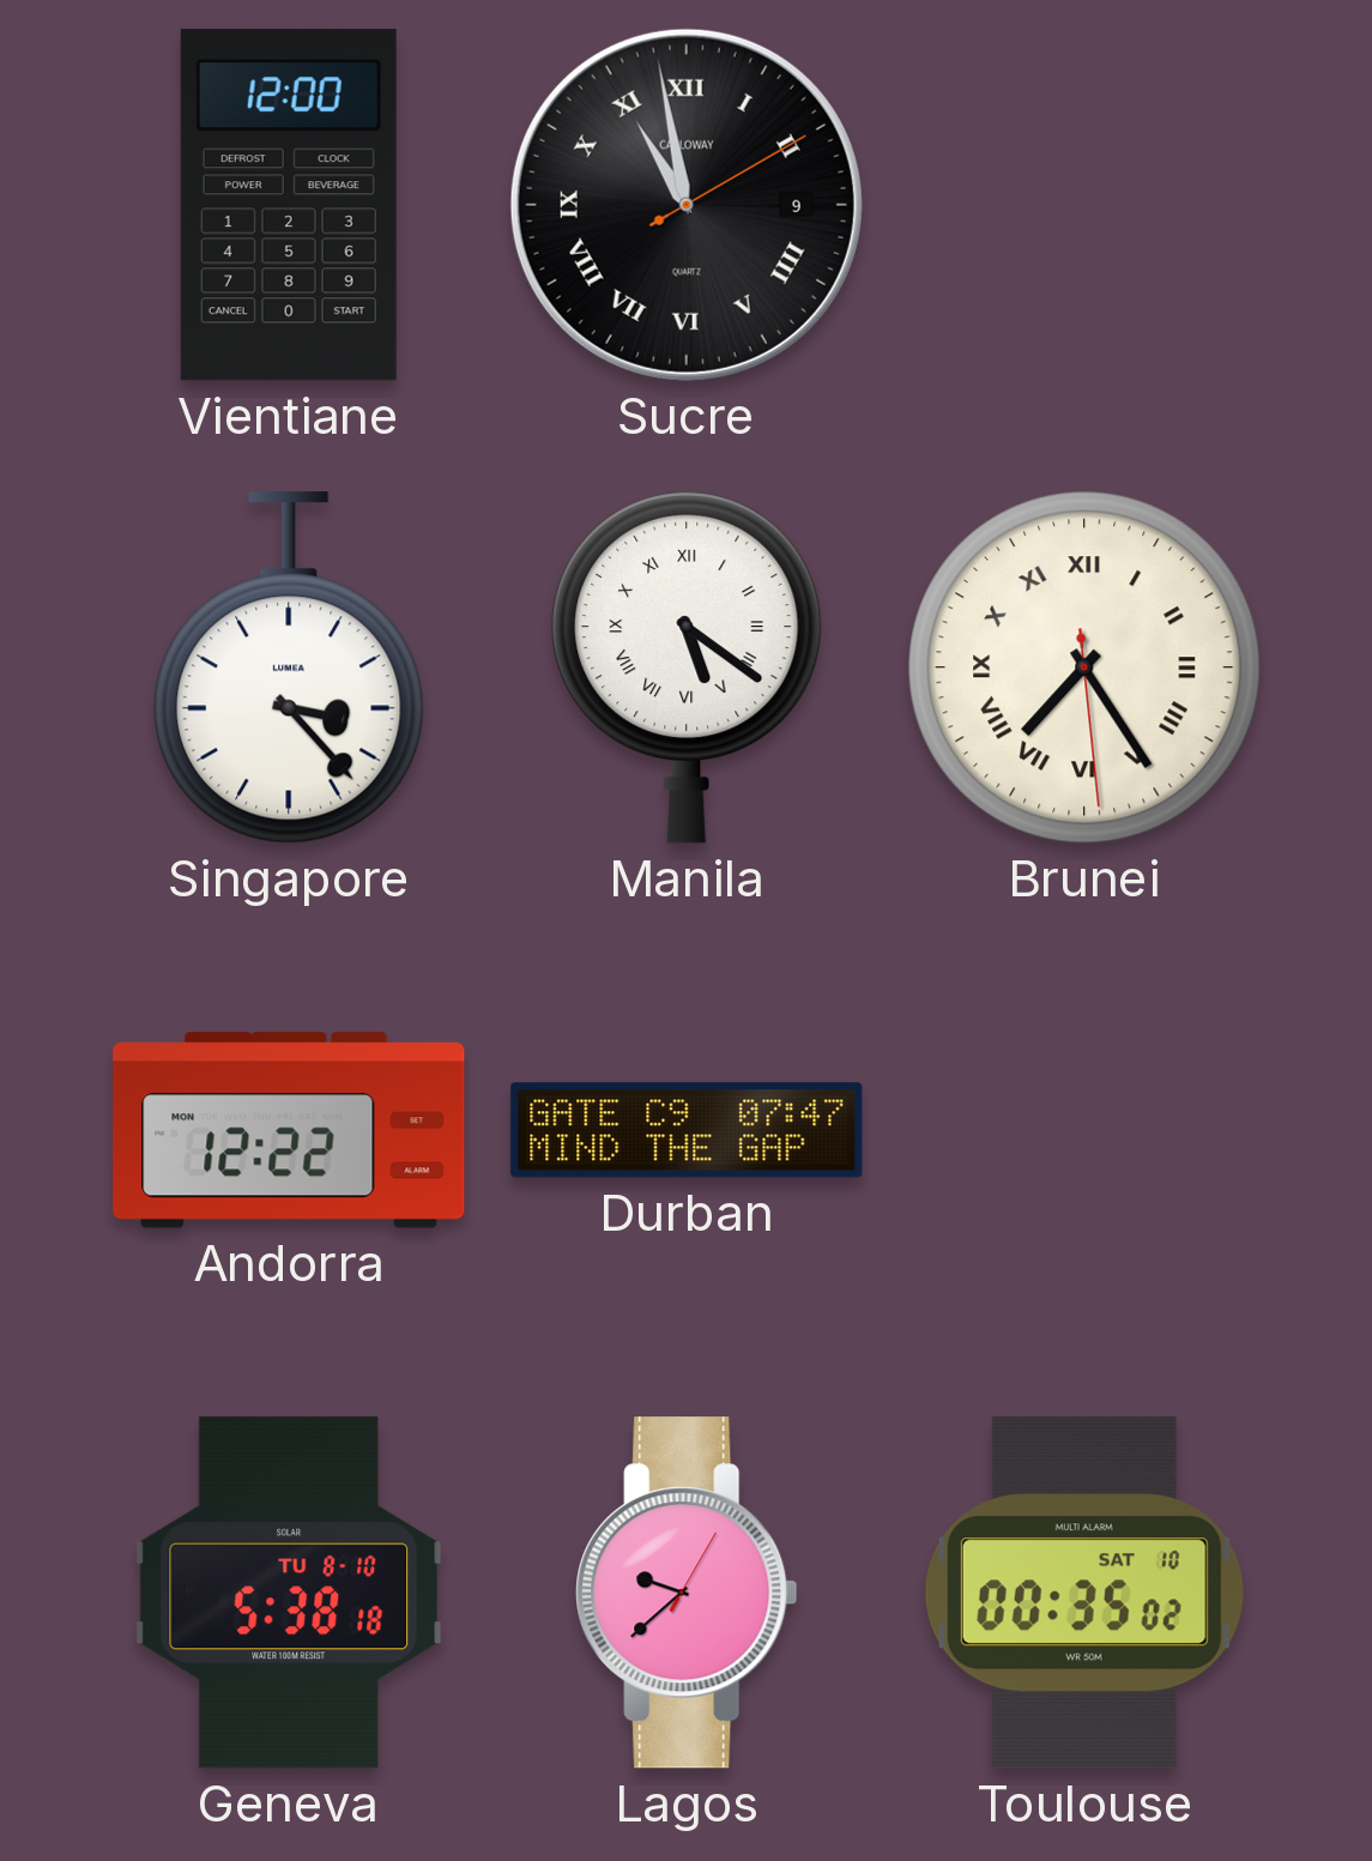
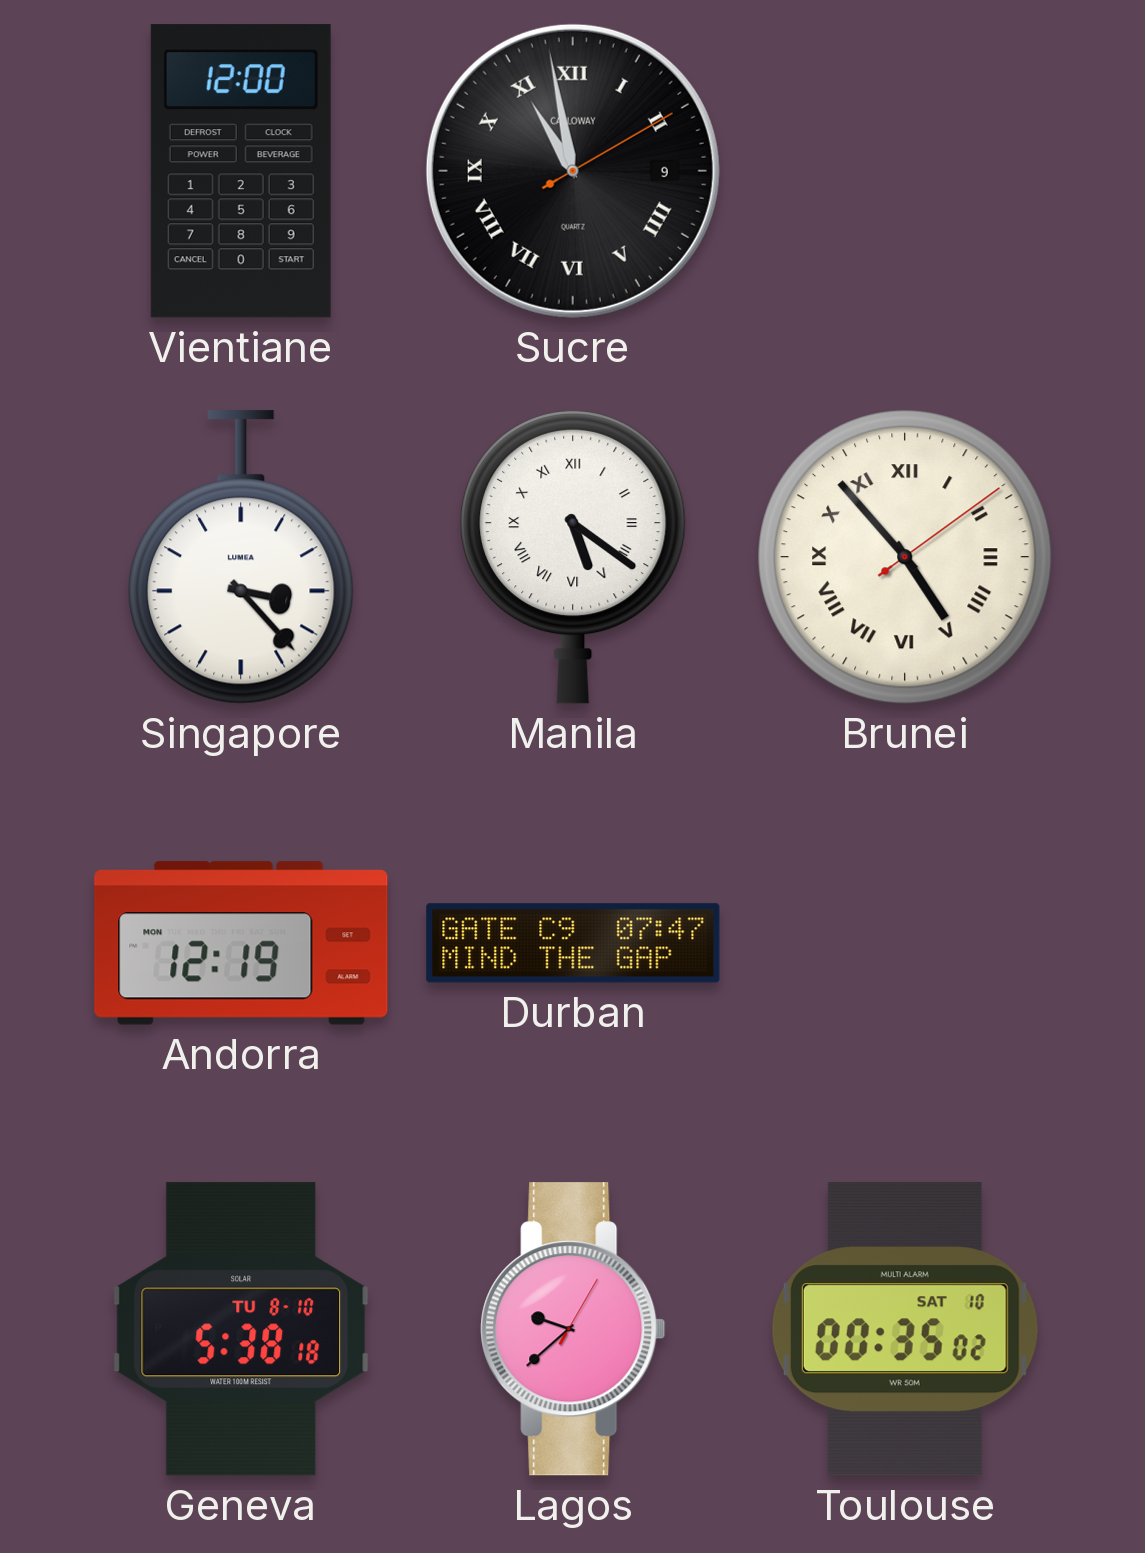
Brunei: 7:24 -> 4:53
Andorra: 12:22 -> 12:19
